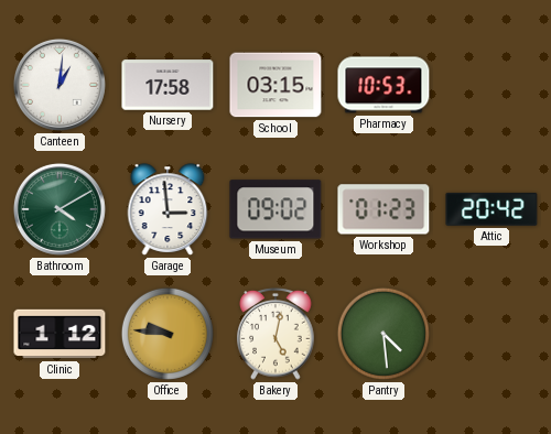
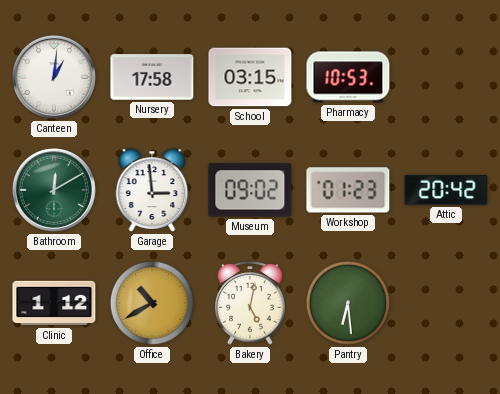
Bathroom: 4:10 -> 12:10
Office: 9:46 -> 10:40
Pantry: 4:29 -> 6:29
